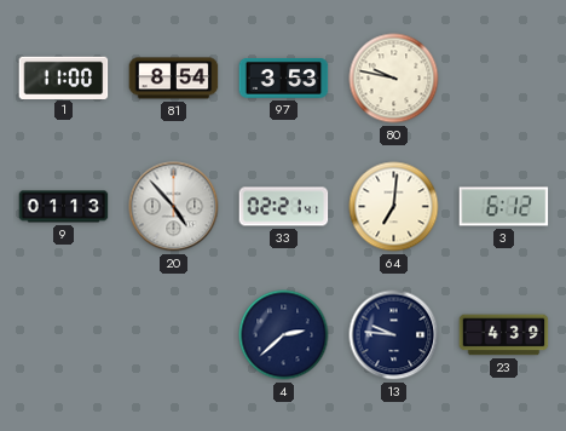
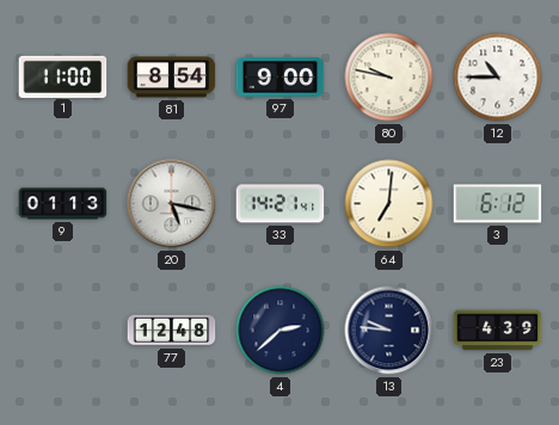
97: 3:53 -> 9:00
12: none -> 10:45
20: 4:53 -> 5:17
33: 02:21 -> 14:21
77: none -> 12:48
